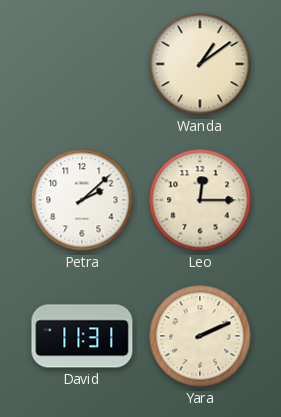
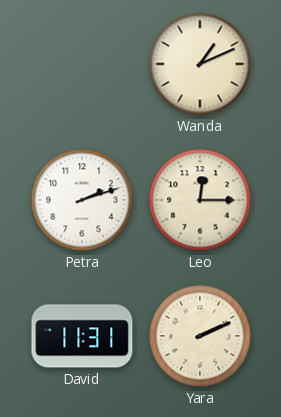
Wanda: 1:09 -> 1:11
Petra: 2:08 -> 2:12
